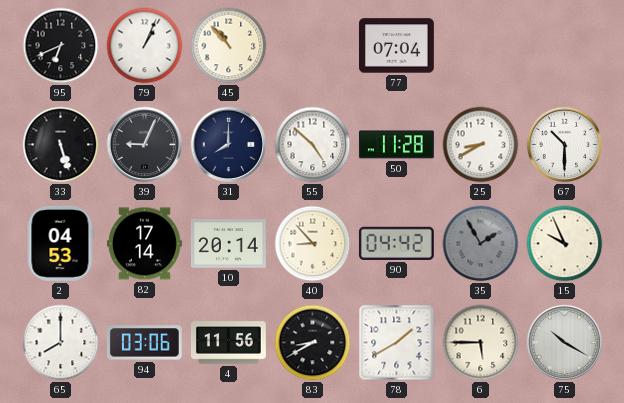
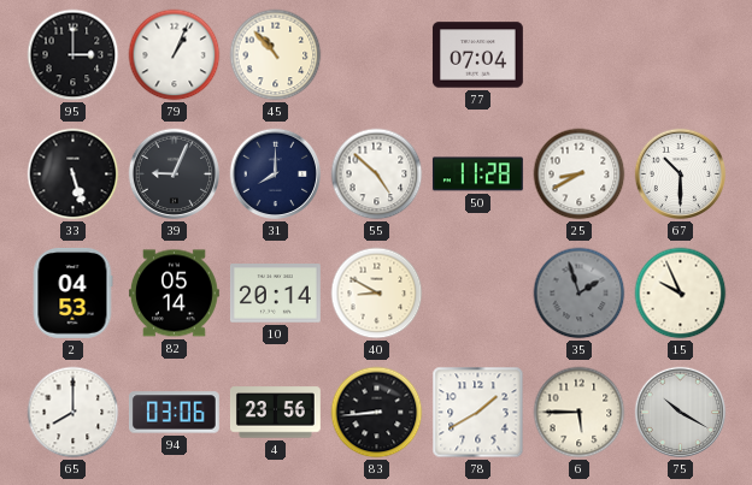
95: 6:41 -> 3:00
82: 17:14 -> 05:14
40: 8:53 -> 8:50
90: 04:42 -> none
35: 1:55 -> 1:57
4: 11:56 -> 23:56
83: 8:40 -> 8:44
